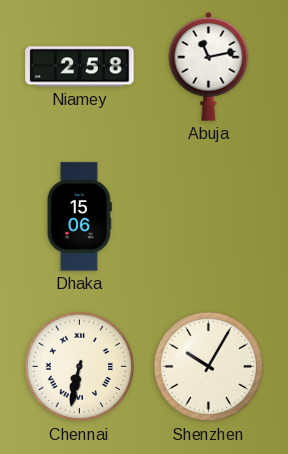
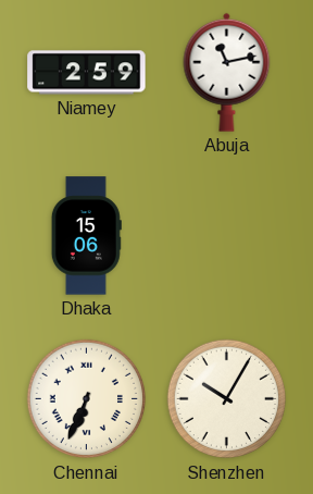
Niamey: 2:58 -> 2:59
Chennai: 6:32 -> 6:34
